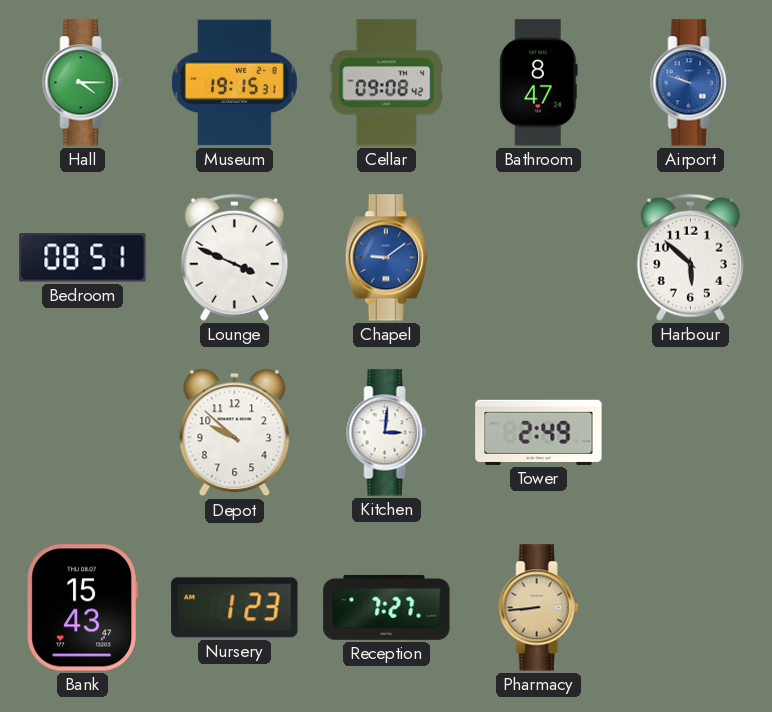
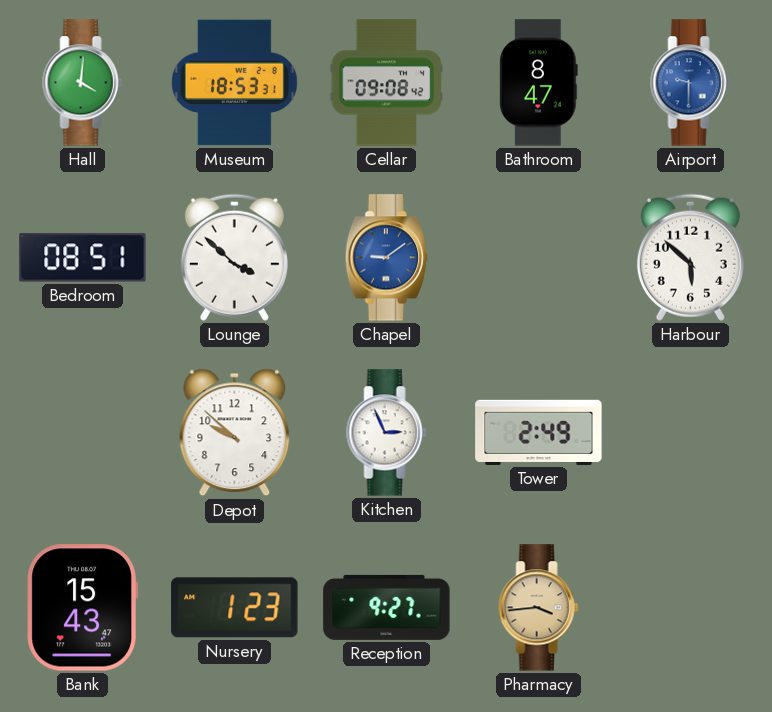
Hall: 4:15 -> 4:01
Museum: 19:15 -> 18:53
Airport: 9:48 -> 9:30
Lounge: 3:49 -> 3:52
Kitchen: 3:01 -> 2:56
Reception: 7:27 -> 9:27
Pharmacy: 8:44 -> 3:44
